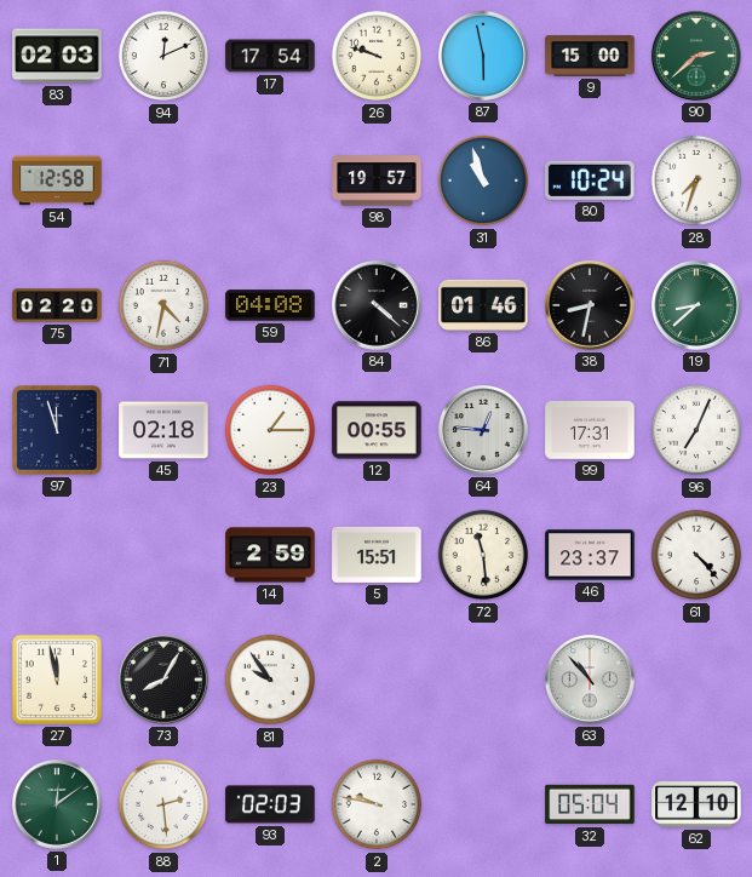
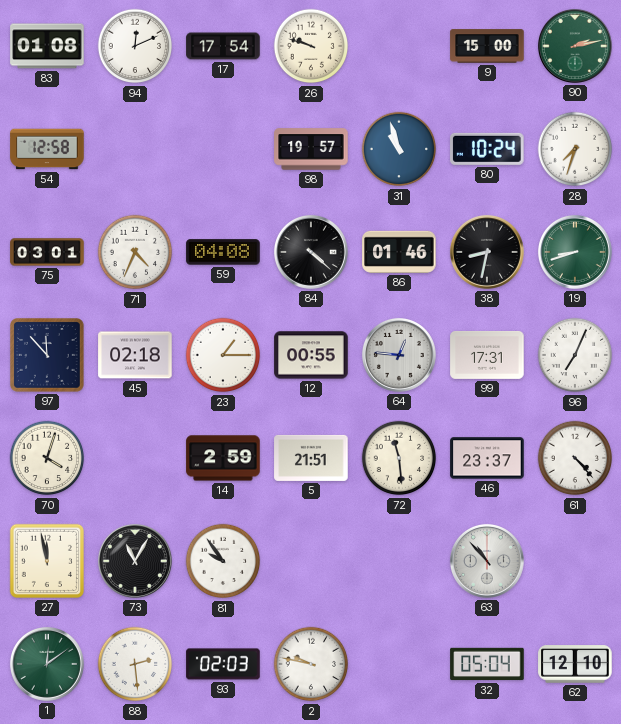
83: 02:03 -> 01:08
87: 5:58 -> none
90: 2:38 -> 2:13
75: 02:20 -> 03:01
71: 4:32 -> 4:34
19: 8:38 -> 8:42
97: 11:57 -> 11:53
70: none -> 4:03
5: 15:51 -> 21:51
73: 8:05 -> 11:05
